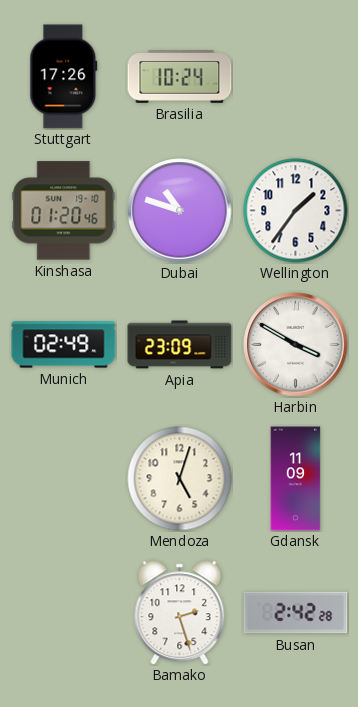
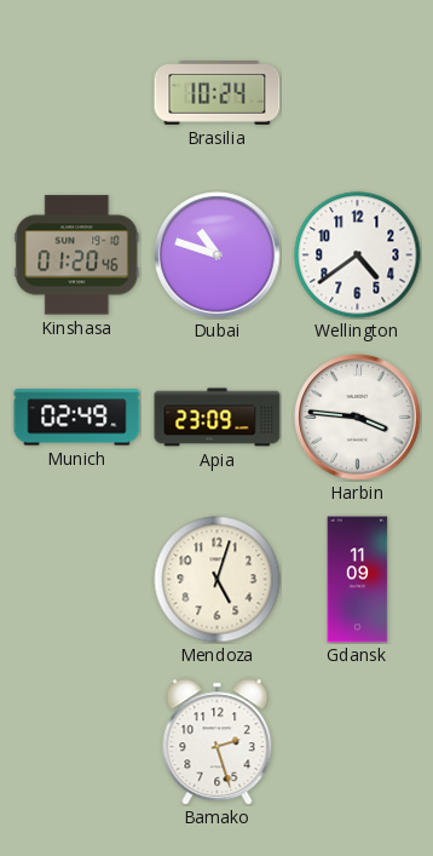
Stuttgart: 17:26 -> none
Wellington: 1:36 -> 4:39
Harbin: 3:50 -> 3:46
Busan: 2:42 -> none
